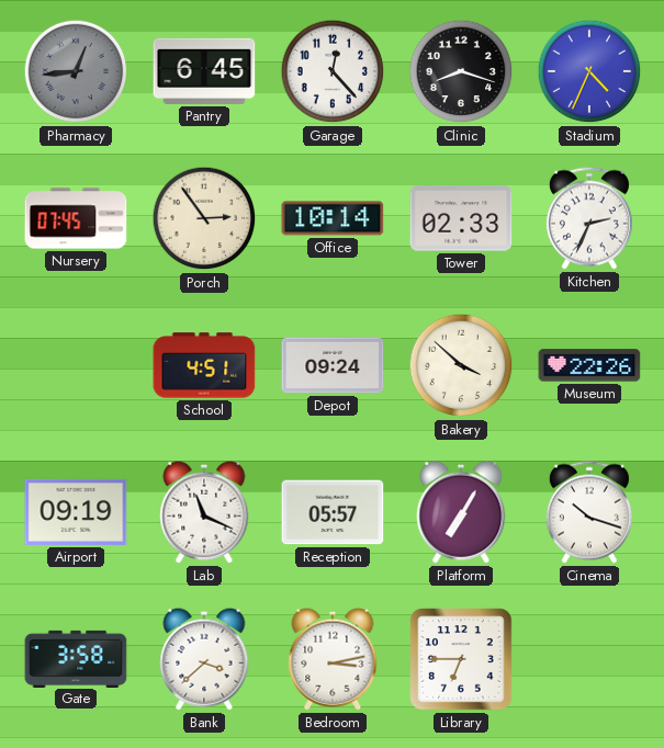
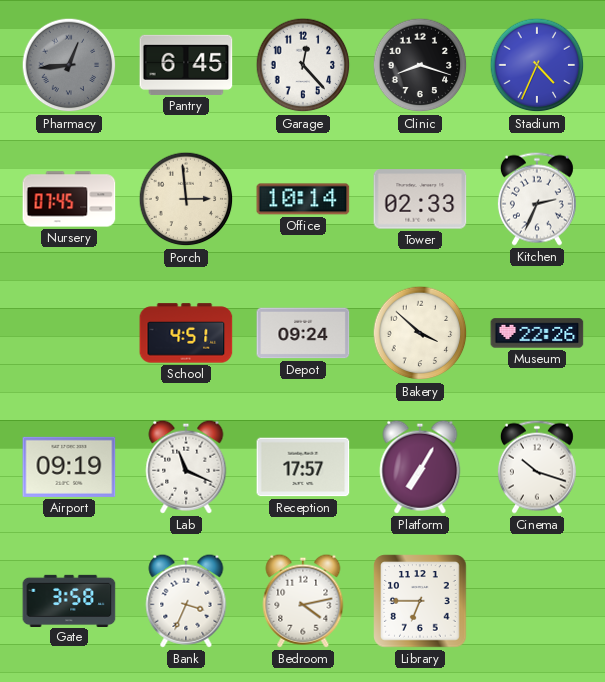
Porch: 2:54 -> 2:59
Reception: 05:57 -> 17:57
Bank: 3:38 -> 3:34
Bedroom: 3:13 -> 4:13
